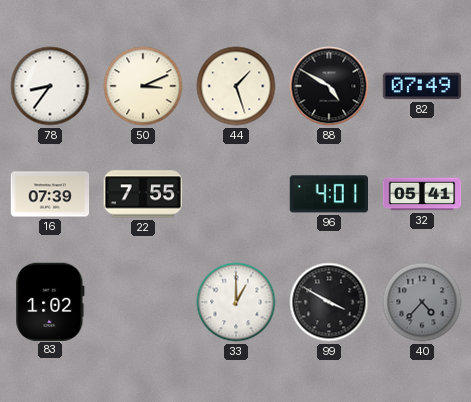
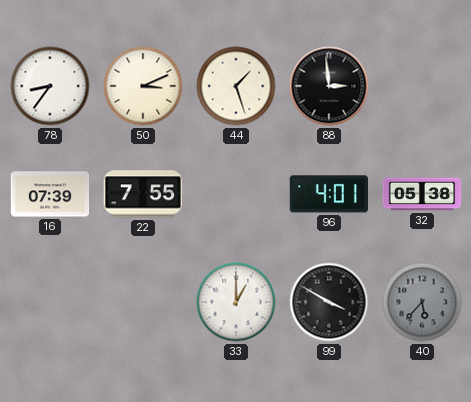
88: 4:50 -> 2:59
82: 07:49 -> none
32: 05:41 -> 05:38
83: 1:02 -> none
40: 4:37 -> 5:37
